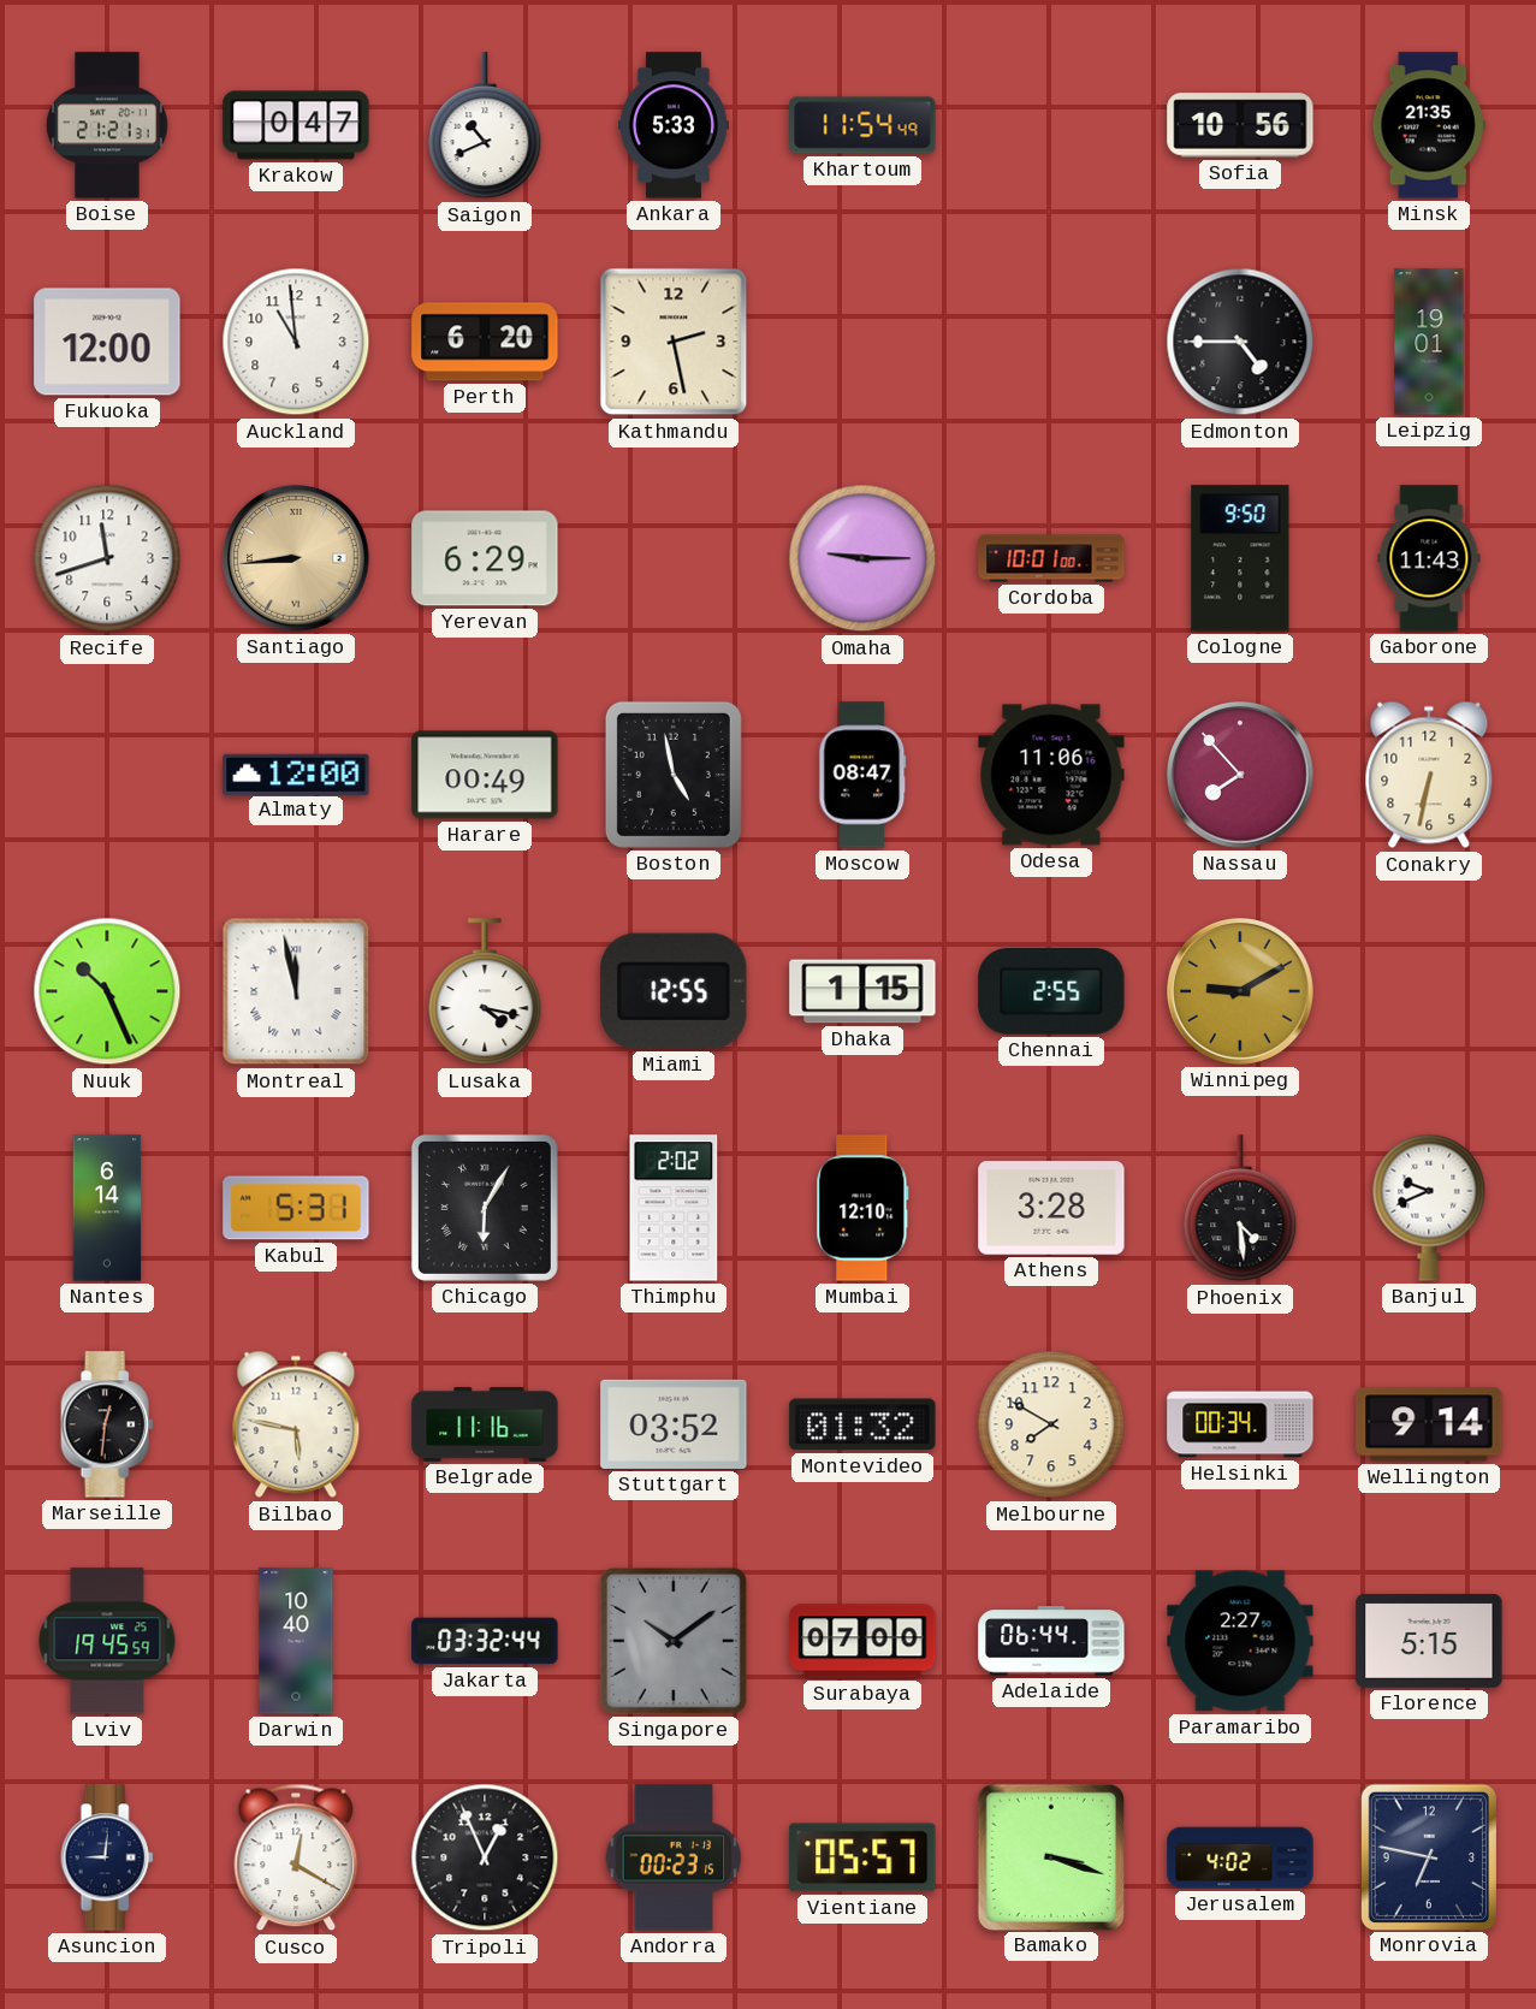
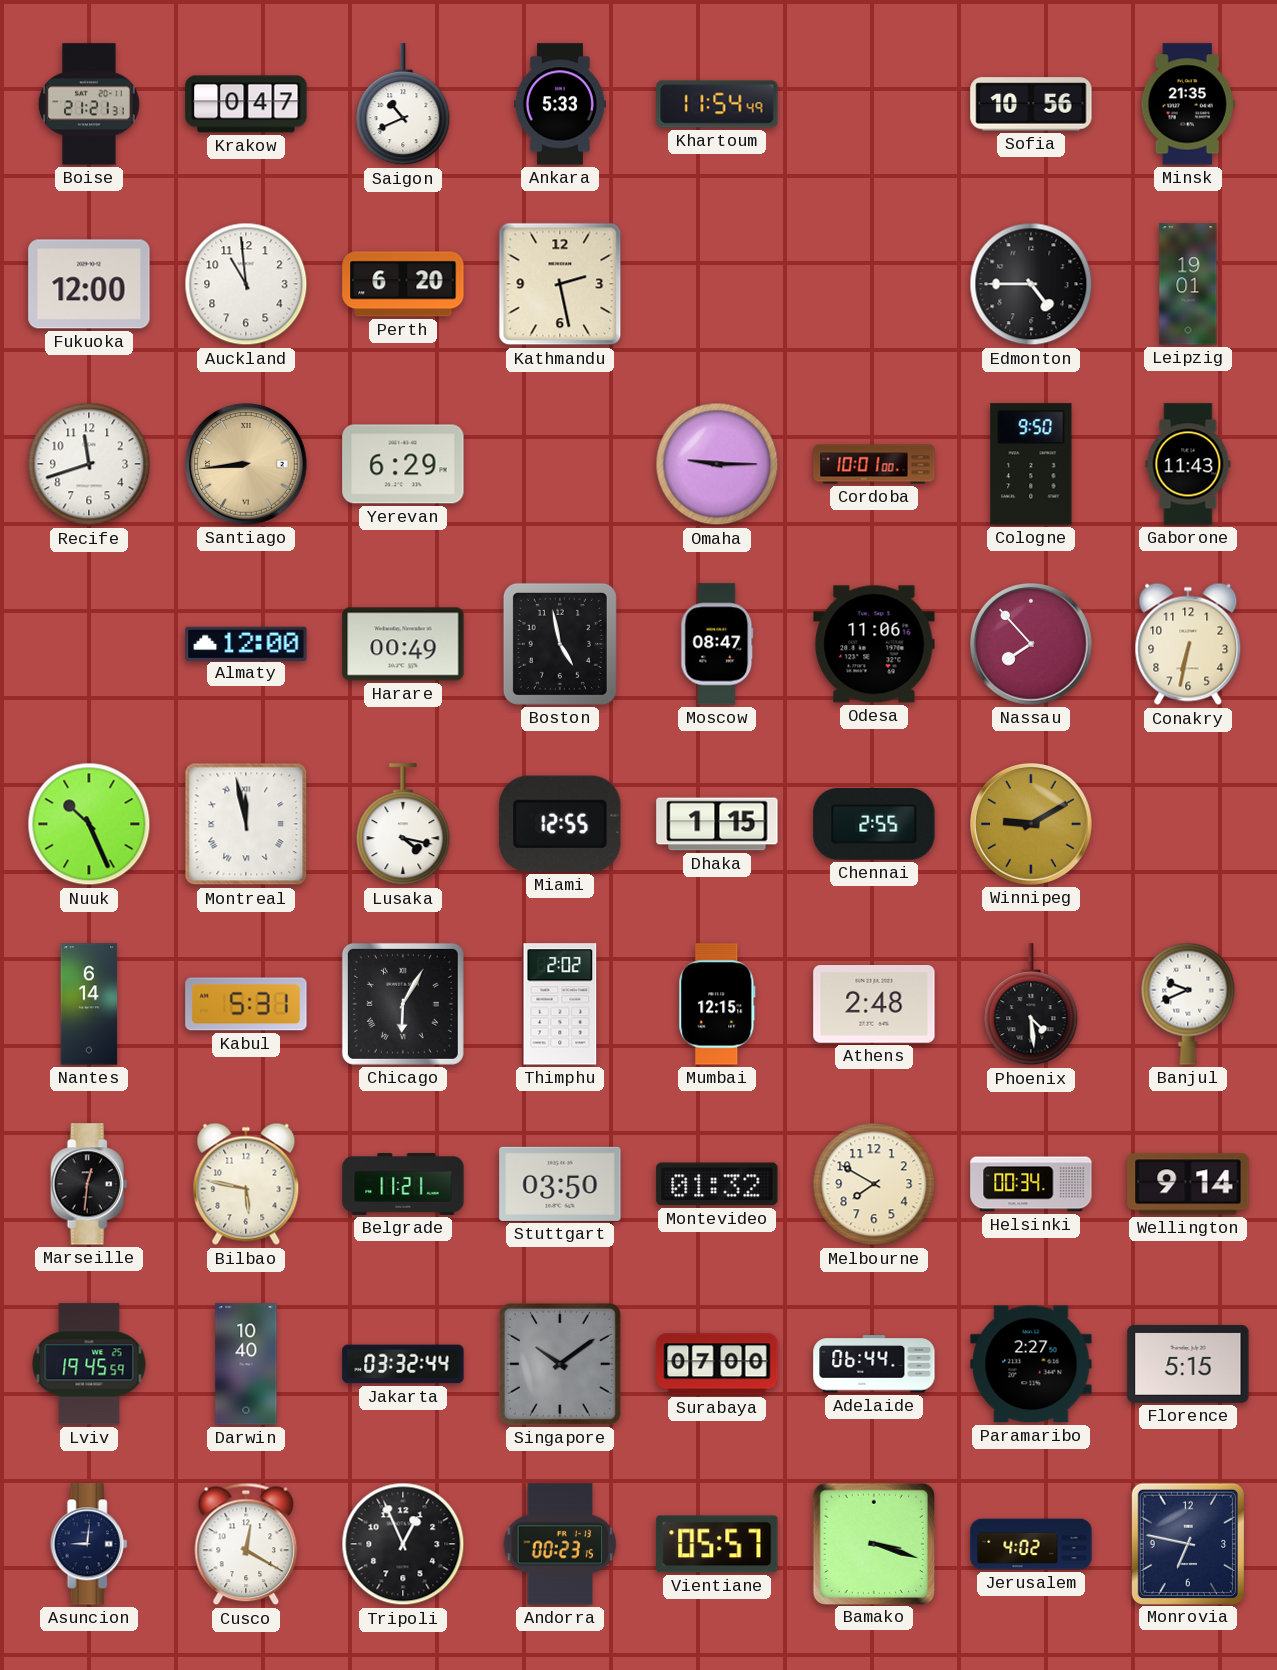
Mumbai: 12:10 -> 12:15
Athens: 3:28 -> 2:48
Belgrade: 11:16 -> 11:21
Stuttgart: 03:52 -> 03:50
